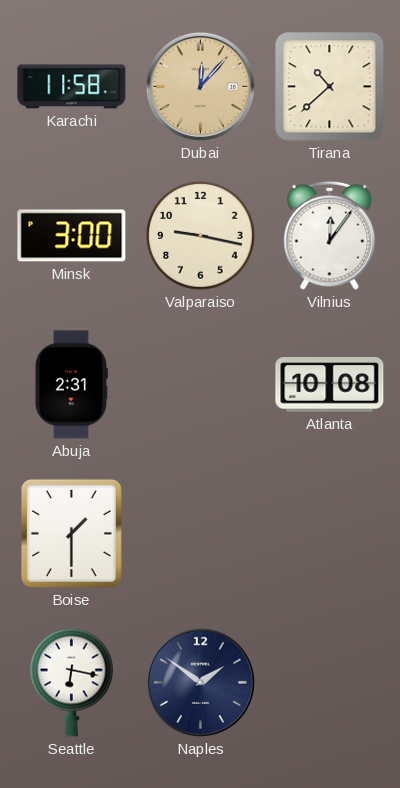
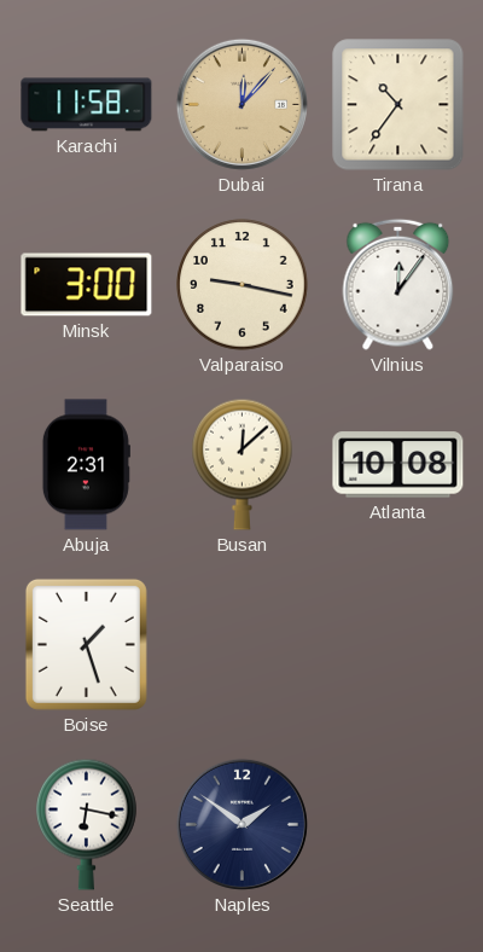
Tirana: 10:38 -> 10:36
Busan: none -> 12:08
Boise: 1:30 -> 1:27
